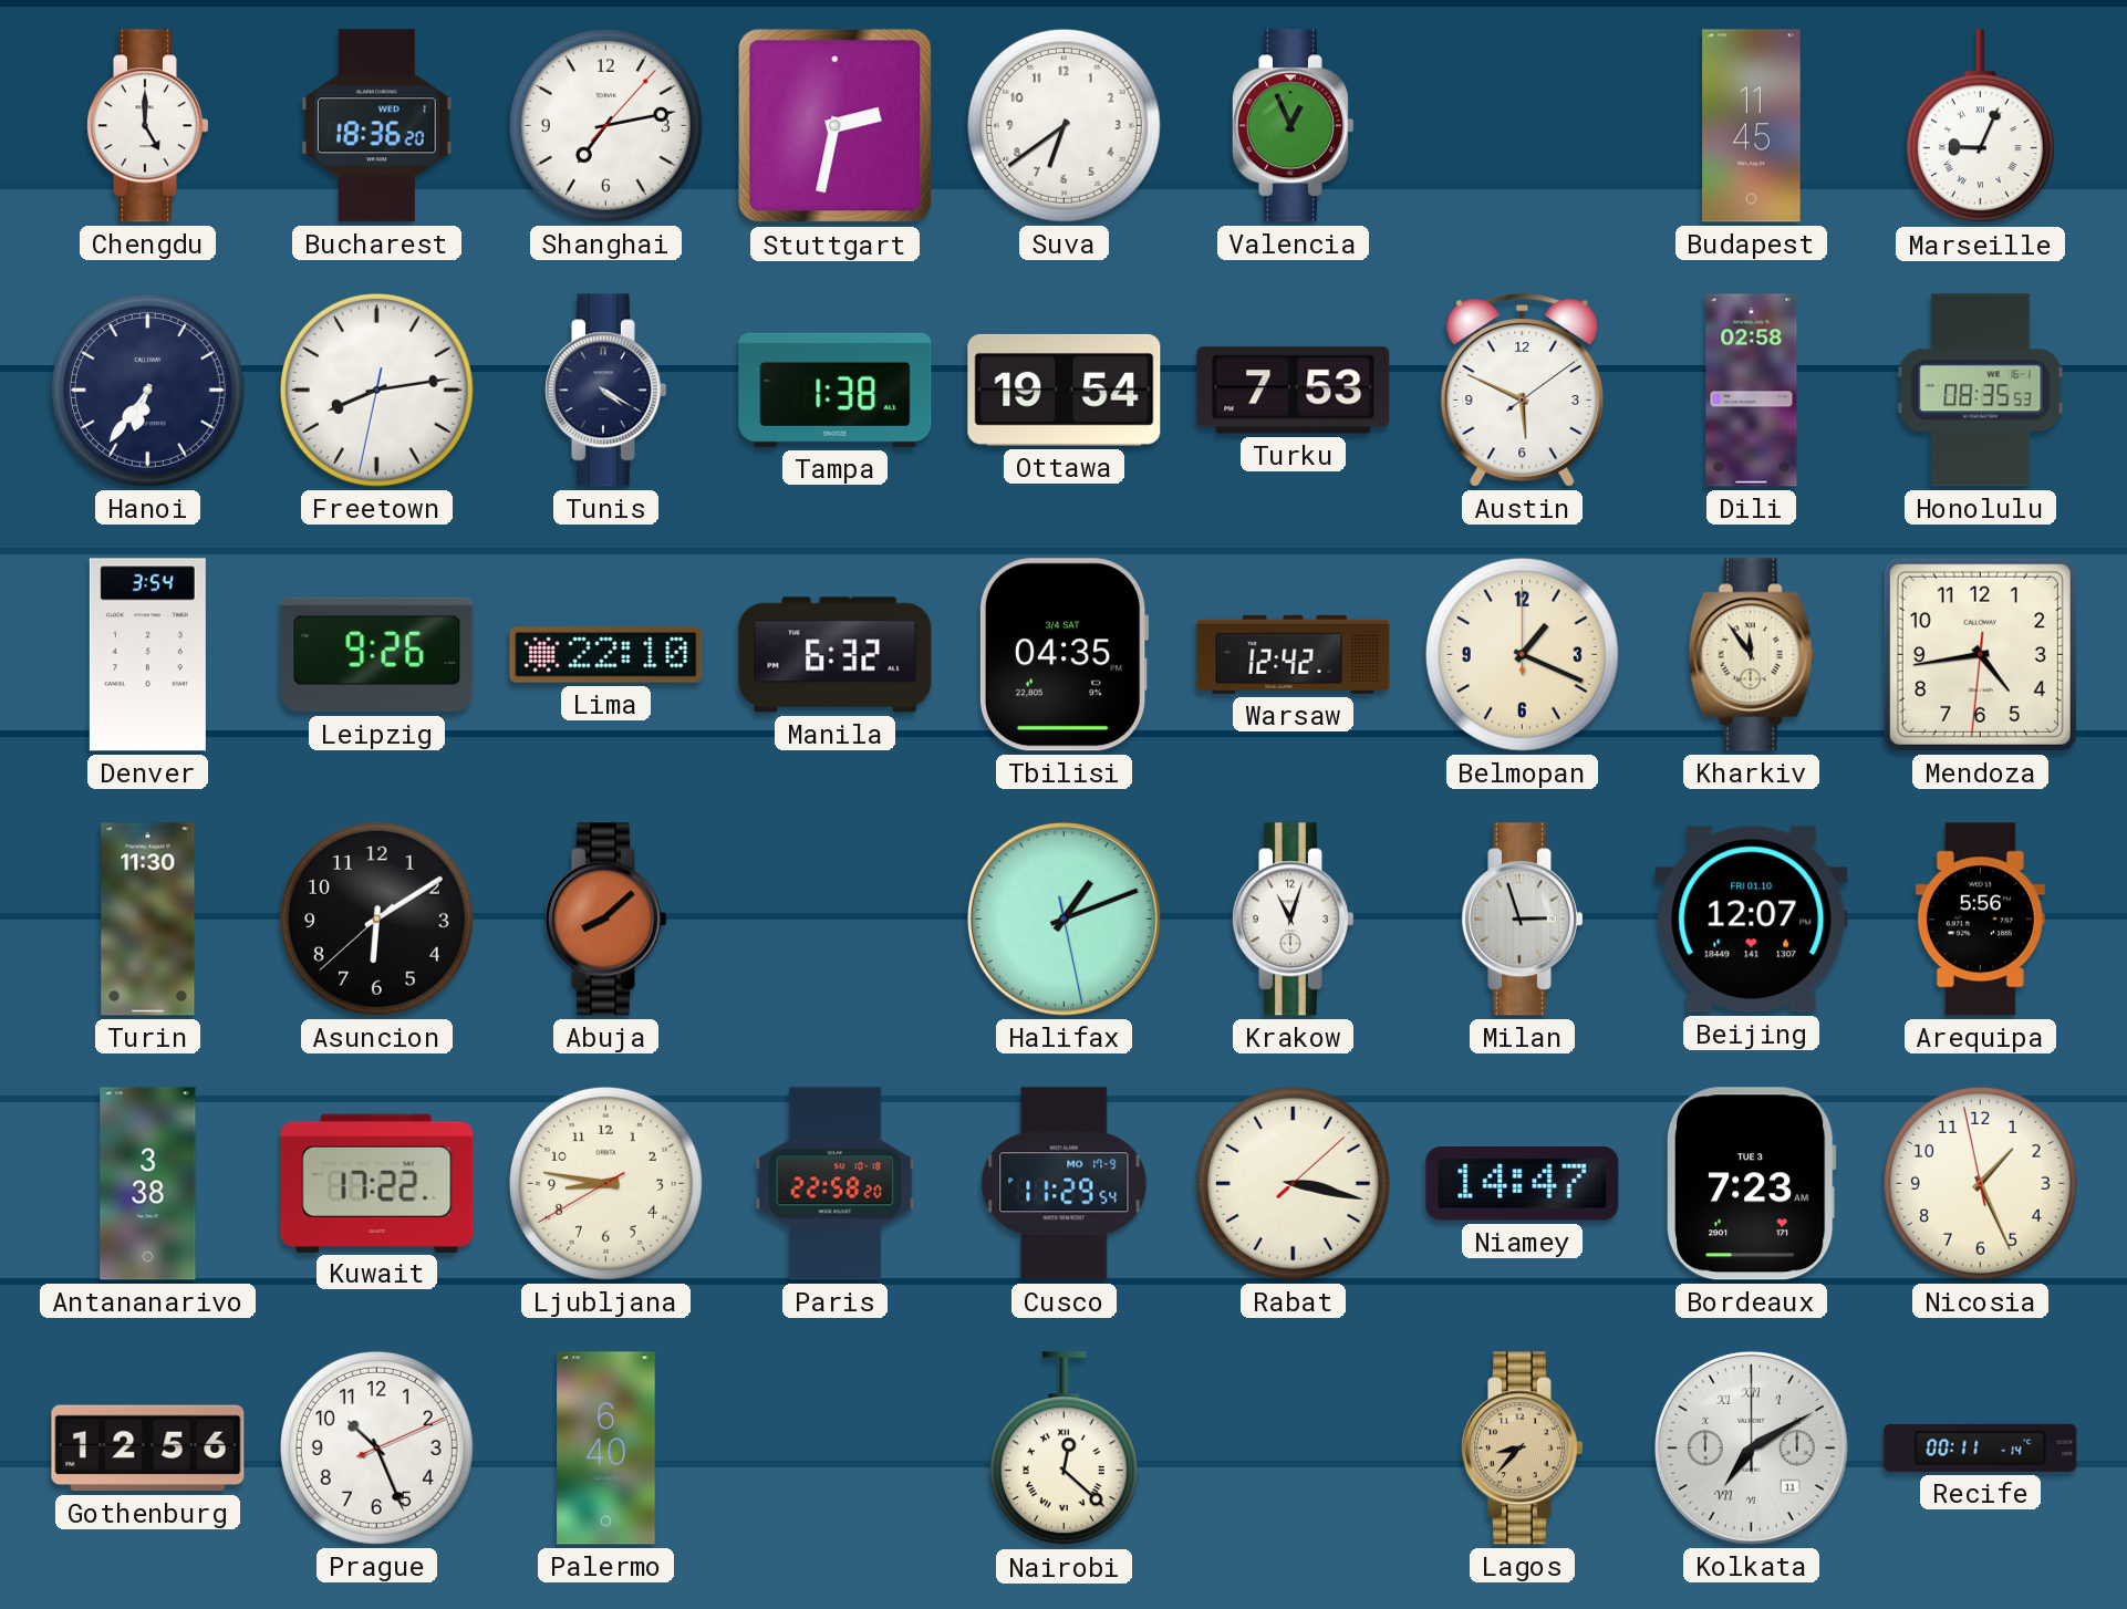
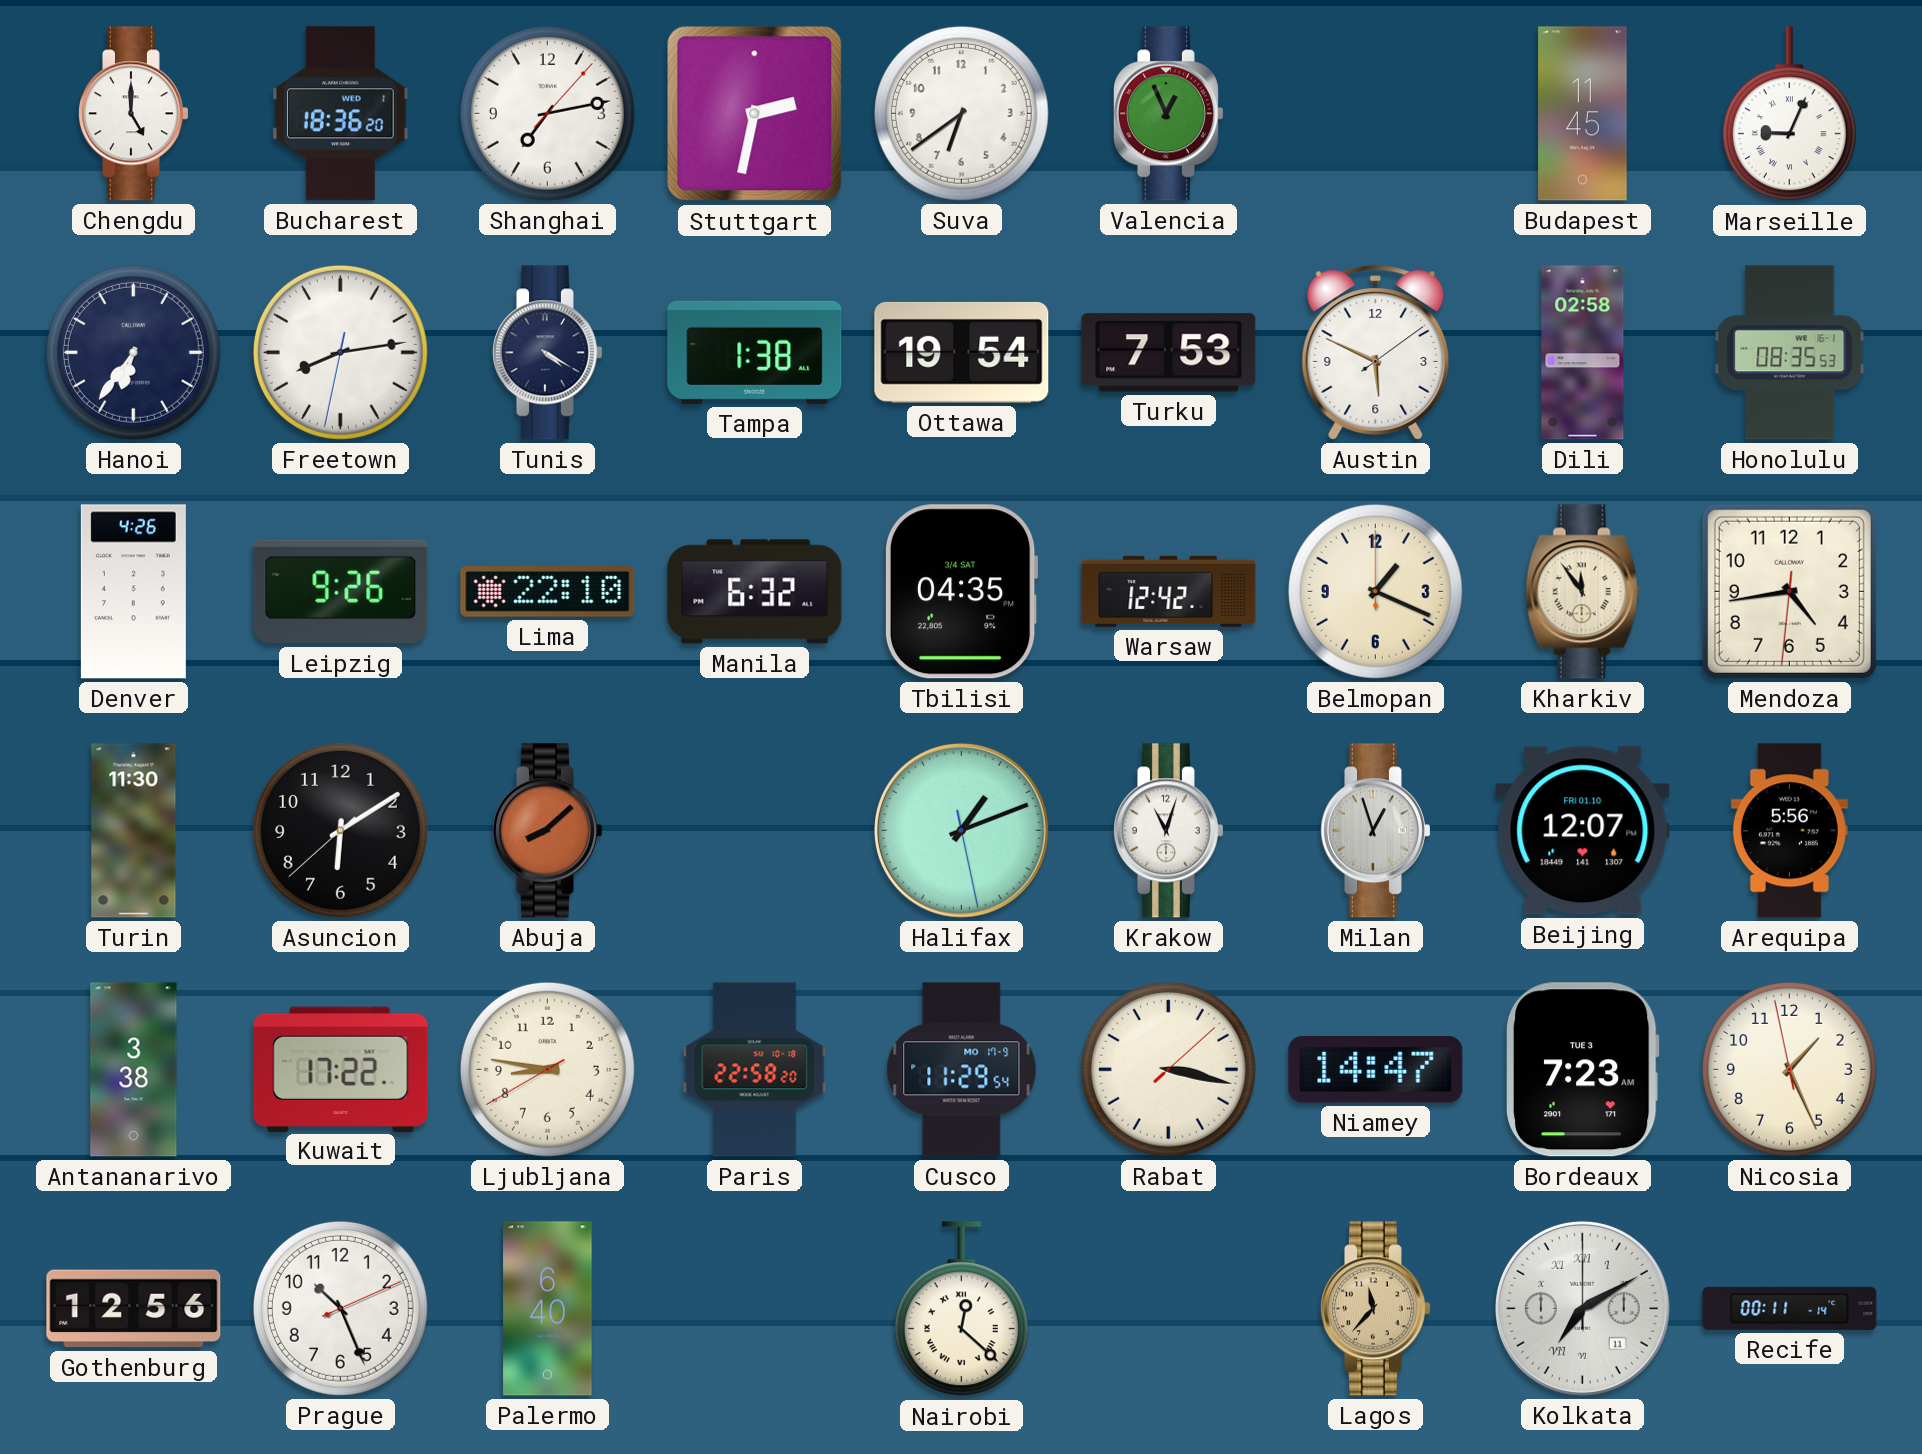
Denver: 3:54 -> 4:26
Milan: 2:57 -> 12:57
Lagos: 8:37 -> 11:37
